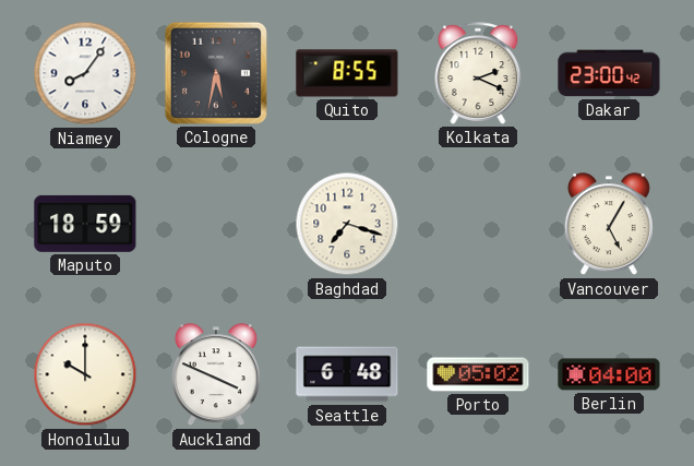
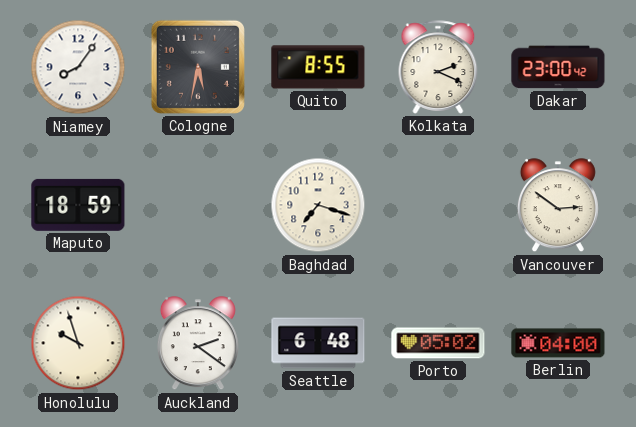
Vancouver: 5:05 -> 2:51
Honolulu: 10:00 -> 9:57
Auckland: 3:49 -> 2:21
